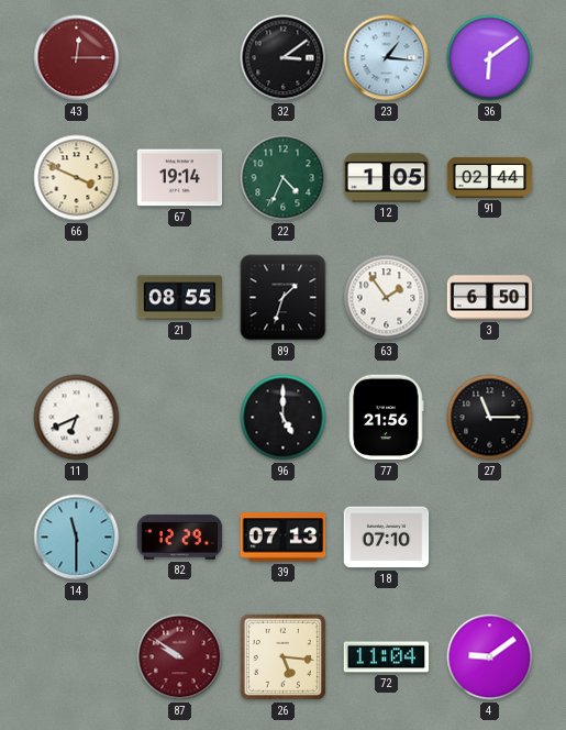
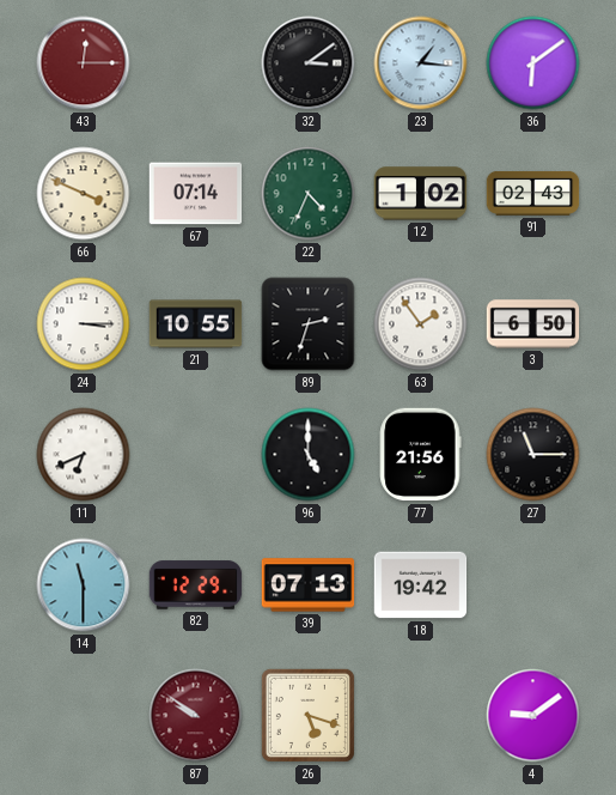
67: 19:14 -> 07:14
12: 1:05 -> 1:02
91: 02:44 -> 02:43
24: none -> 3:15
21: 08:55 -> 10:55
89: 1:33 -> 2:33
18: 07:10 -> 19:42
26: 5:16 -> 5:18
72: 11:04 -> none
